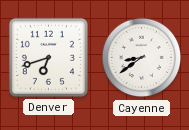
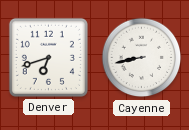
Cayenne: 8:39 -> 8:43
